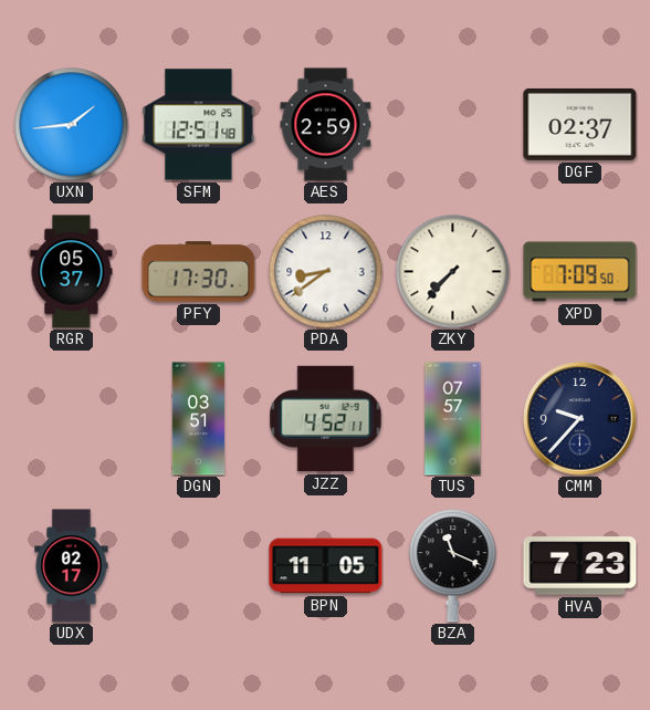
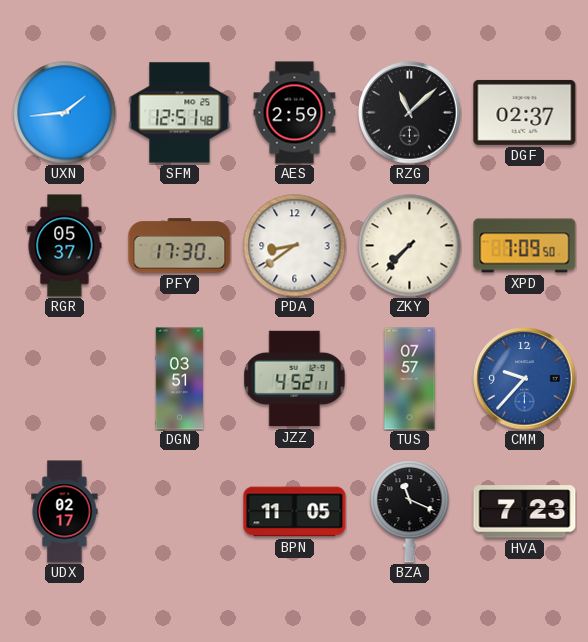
RZG: none -> 11:08
CMM dial: navy -> blue
